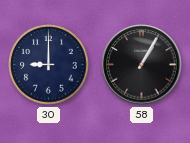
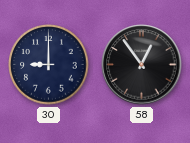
58: 1:05 -> 12:54
